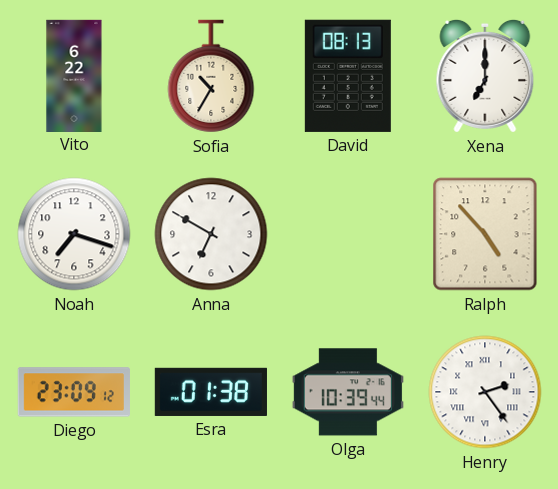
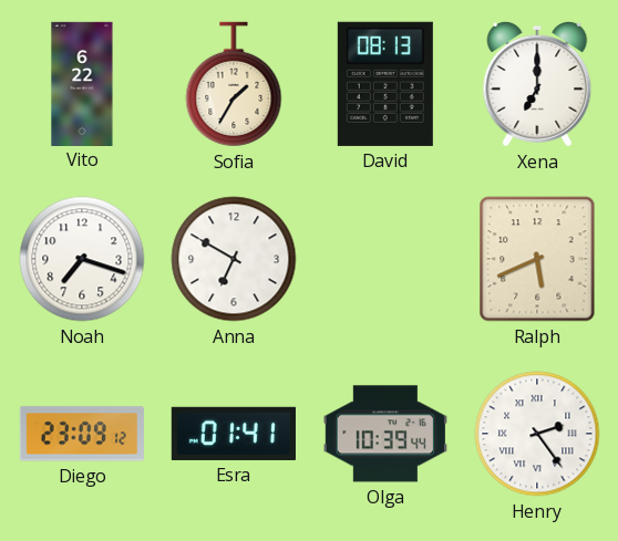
Sofia: 10:35 -> 1:35
Ralph: 4:53 -> 5:41
Esra: 01:38 -> 01:41
